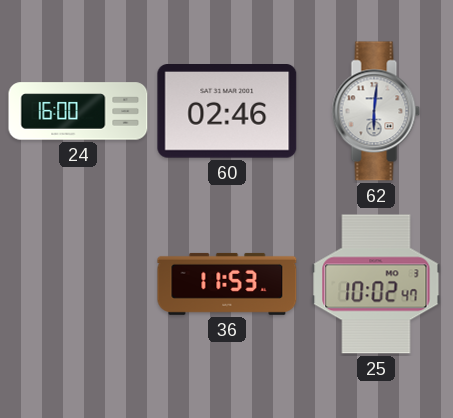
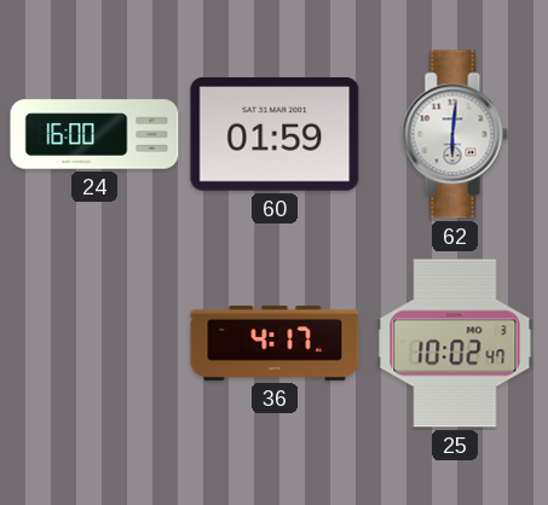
60: 02:46 -> 01:59
36: 11:53 -> 4:17
